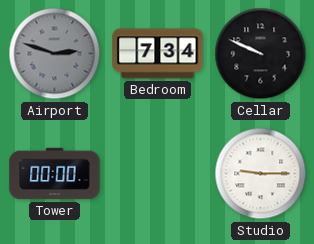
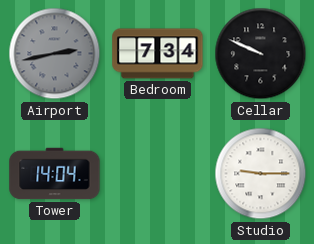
Airport: 2:48 -> 2:43
Tower: 00:00 -> 14:04
